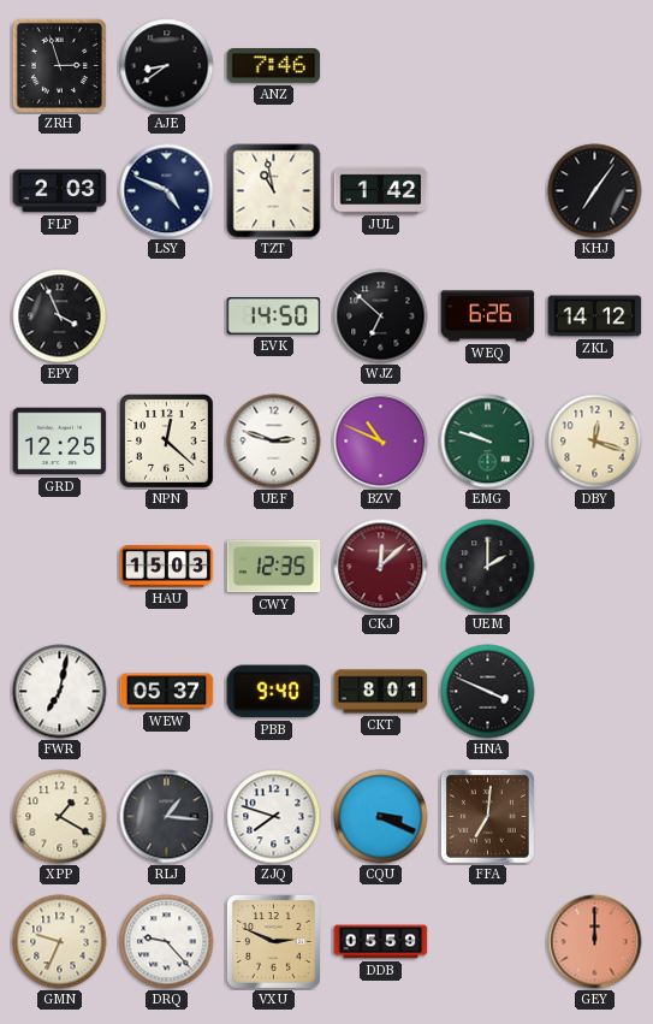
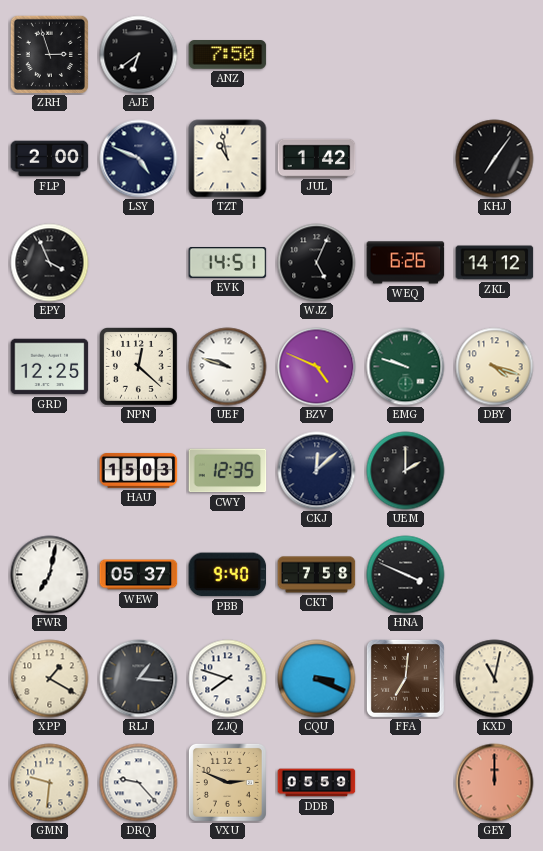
AJE: 8:39 -> 6:39
ANZ: 7:46 -> 7:50
FLP: 2:03 -> 2:00
EVK: 14:50 -> 14:51
WJZ: 6:52 -> 5:04
UEF: 2:48 -> 9:48
BZV: 10:49 -> 4:49
DBY: 12:18 -> 4:18
CKJ dial: burgundy -> navy
CKT: 8:01 -> 7:58
KXD: none -> 11:02
GMN: 9:34 -> 9:31
